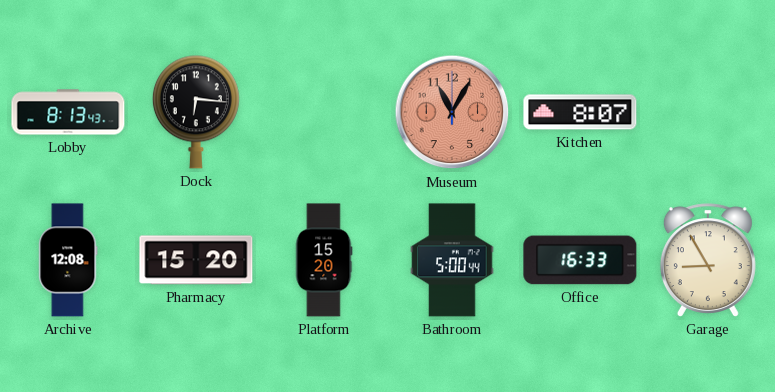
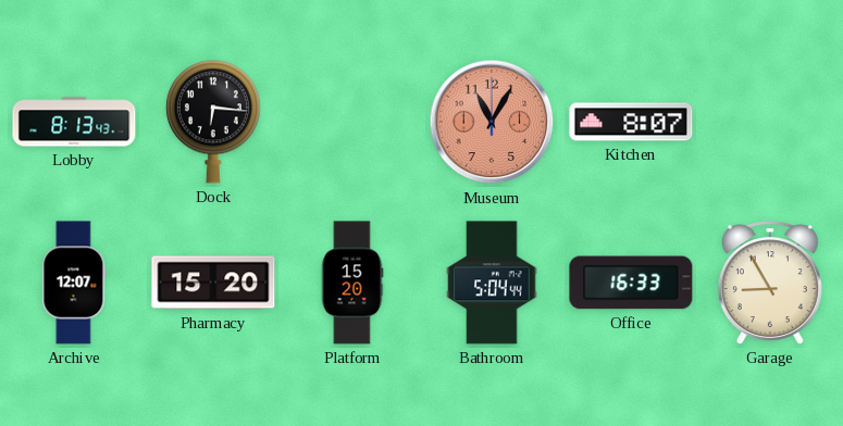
Archive: 12:08 -> 12:07
Bathroom: 5:00 -> 5:04
